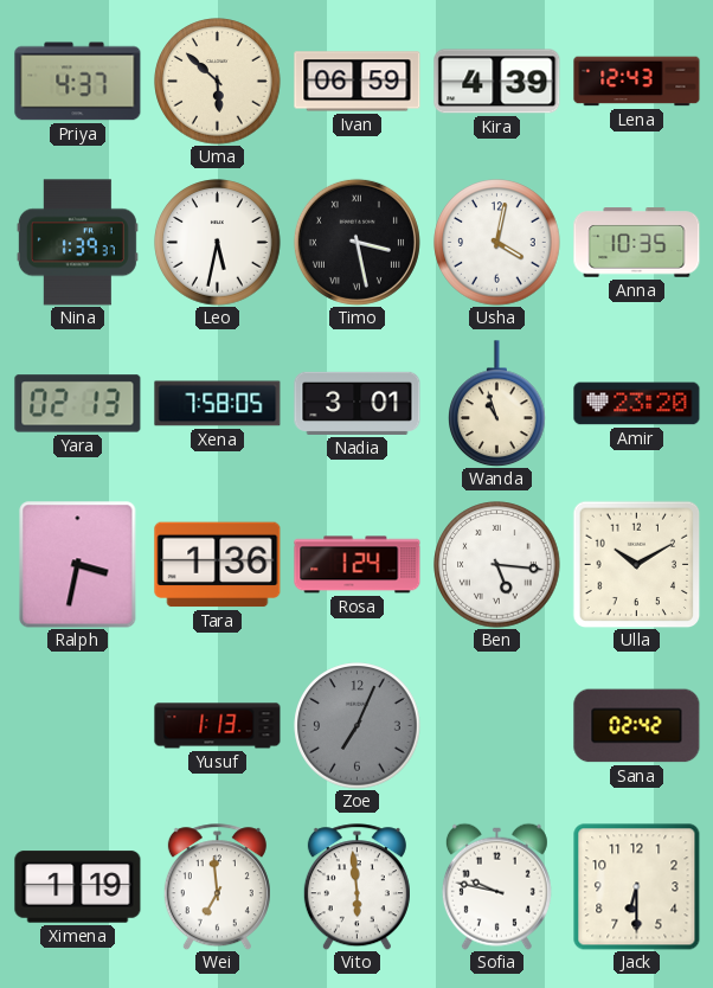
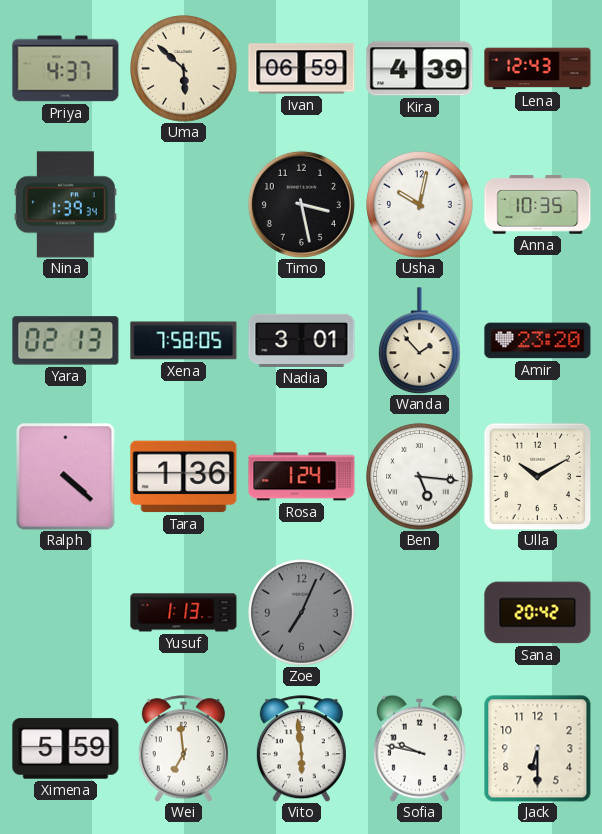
Nina: 1:39:37 -> 1:39:34
Leo: 5:32 -> none
Timo numerals: Roman -> Arabic
Usha: 4:02 -> 10:02
Wanda: 10:57 -> 1:53
Ralph: 3:32 -> 4:22
Sana: 02:42 -> 20:42
Ximena: 1:19 -> 5:59
